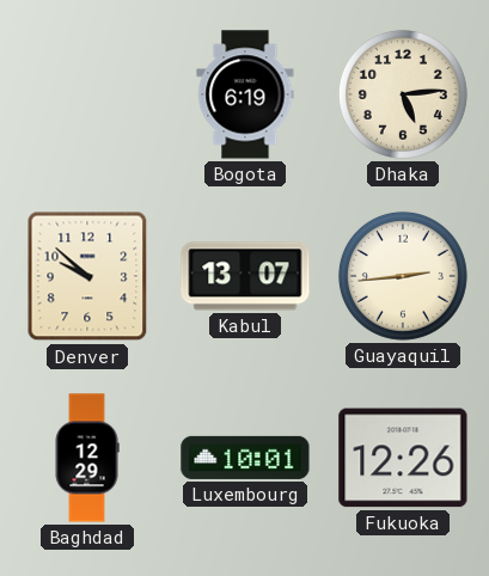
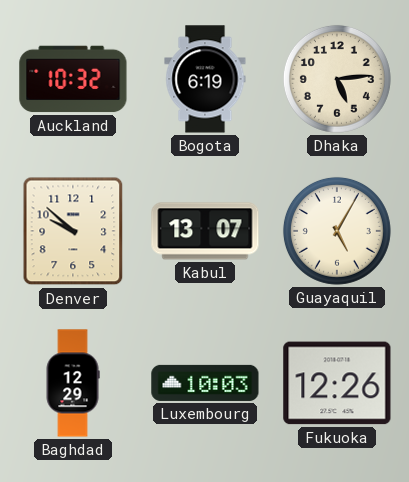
Auckland: none -> 10:32
Guayaquil: 2:44 -> 5:05
Luxembourg: 10:01 -> 10:03
